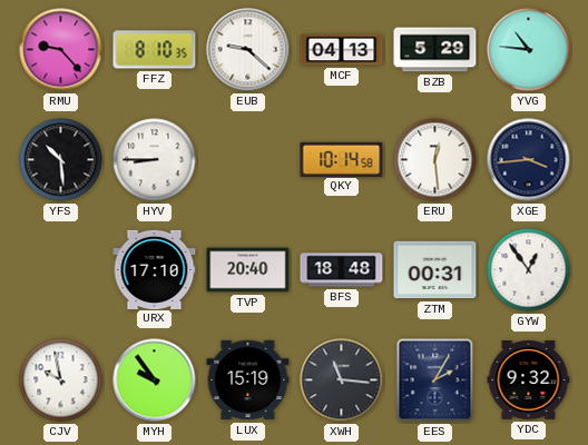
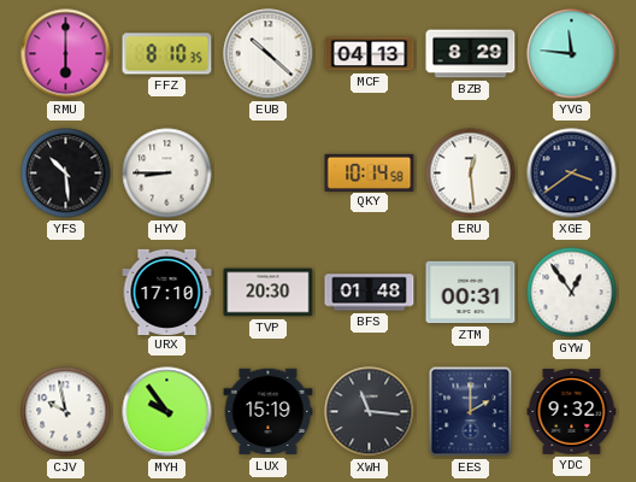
RMU: 9:23 -> 6:00
EUB: 9:22 -> 10:22
BZB: 5:29 -> 8:29
YVG: 10:46 -> 11:46
XGE: 3:44 -> 3:39
TVP: 20:40 -> 20:30
BFS: 18:48 -> 01:48
EES: 2:05 -> 2:00
